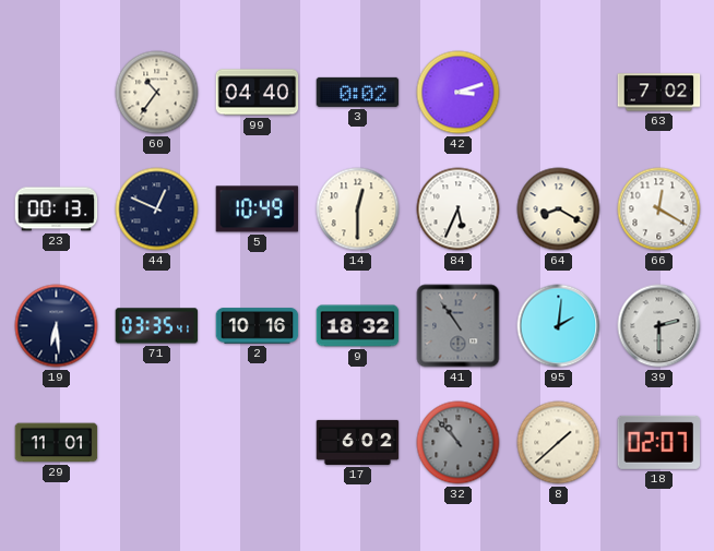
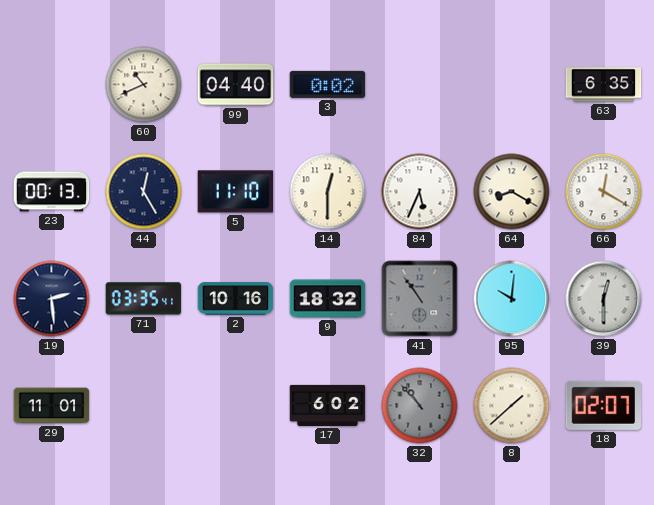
60: 10:36 -> 10:41
42: 3:12 -> none
63: 7:02 -> 6:35
44: 12:49 -> 12:25
5: 10:49 -> 11:10
19: 6:29 -> 2:29
95: 2:01 -> 10:01
39: 2:30 -> 12:30
